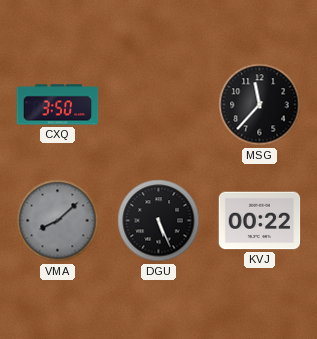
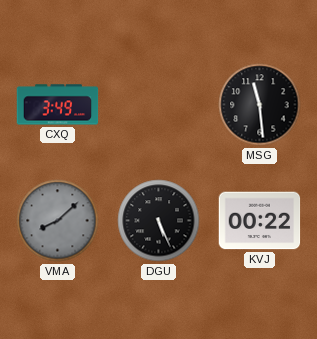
CXQ: 3:50 -> 3:49
MSG: 11:37 -> 11:29
